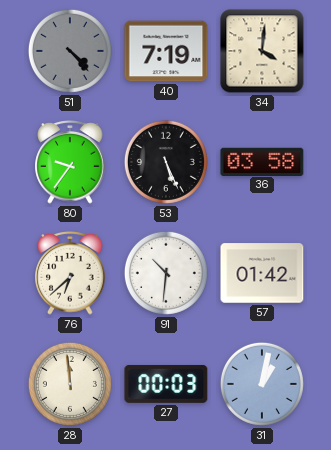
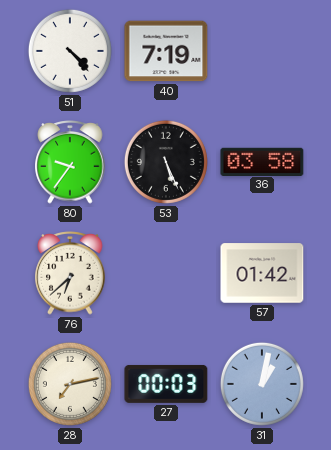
51 dial: grey -> white
34: 4:01 -> none
91: 10:31 -> none
28: 11:59 -> 7:13
